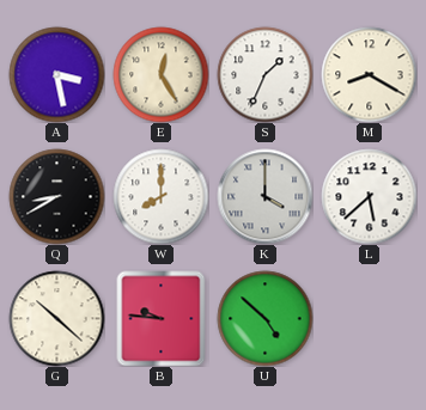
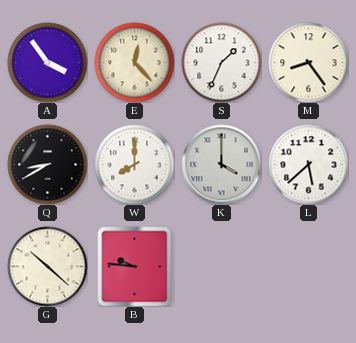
A: 3:28 -> 3:54
E: 12:25 -> 12:23
M: 8:20 -> 8:24
U: 4:52 -> none
